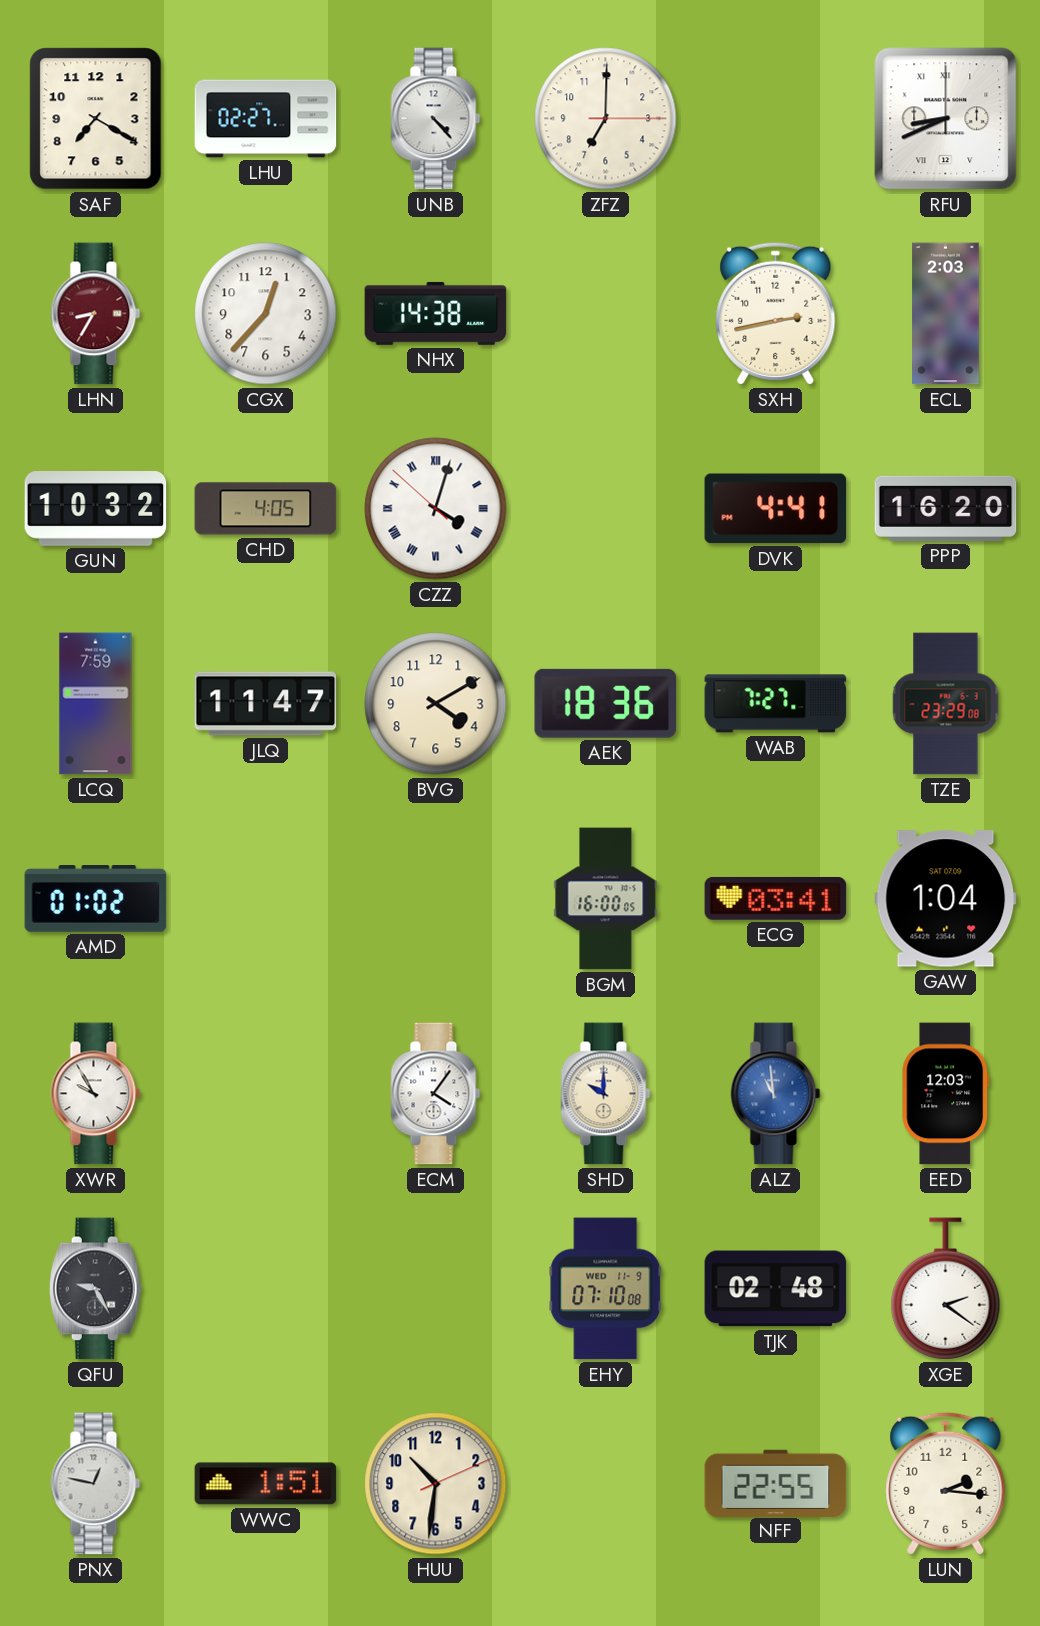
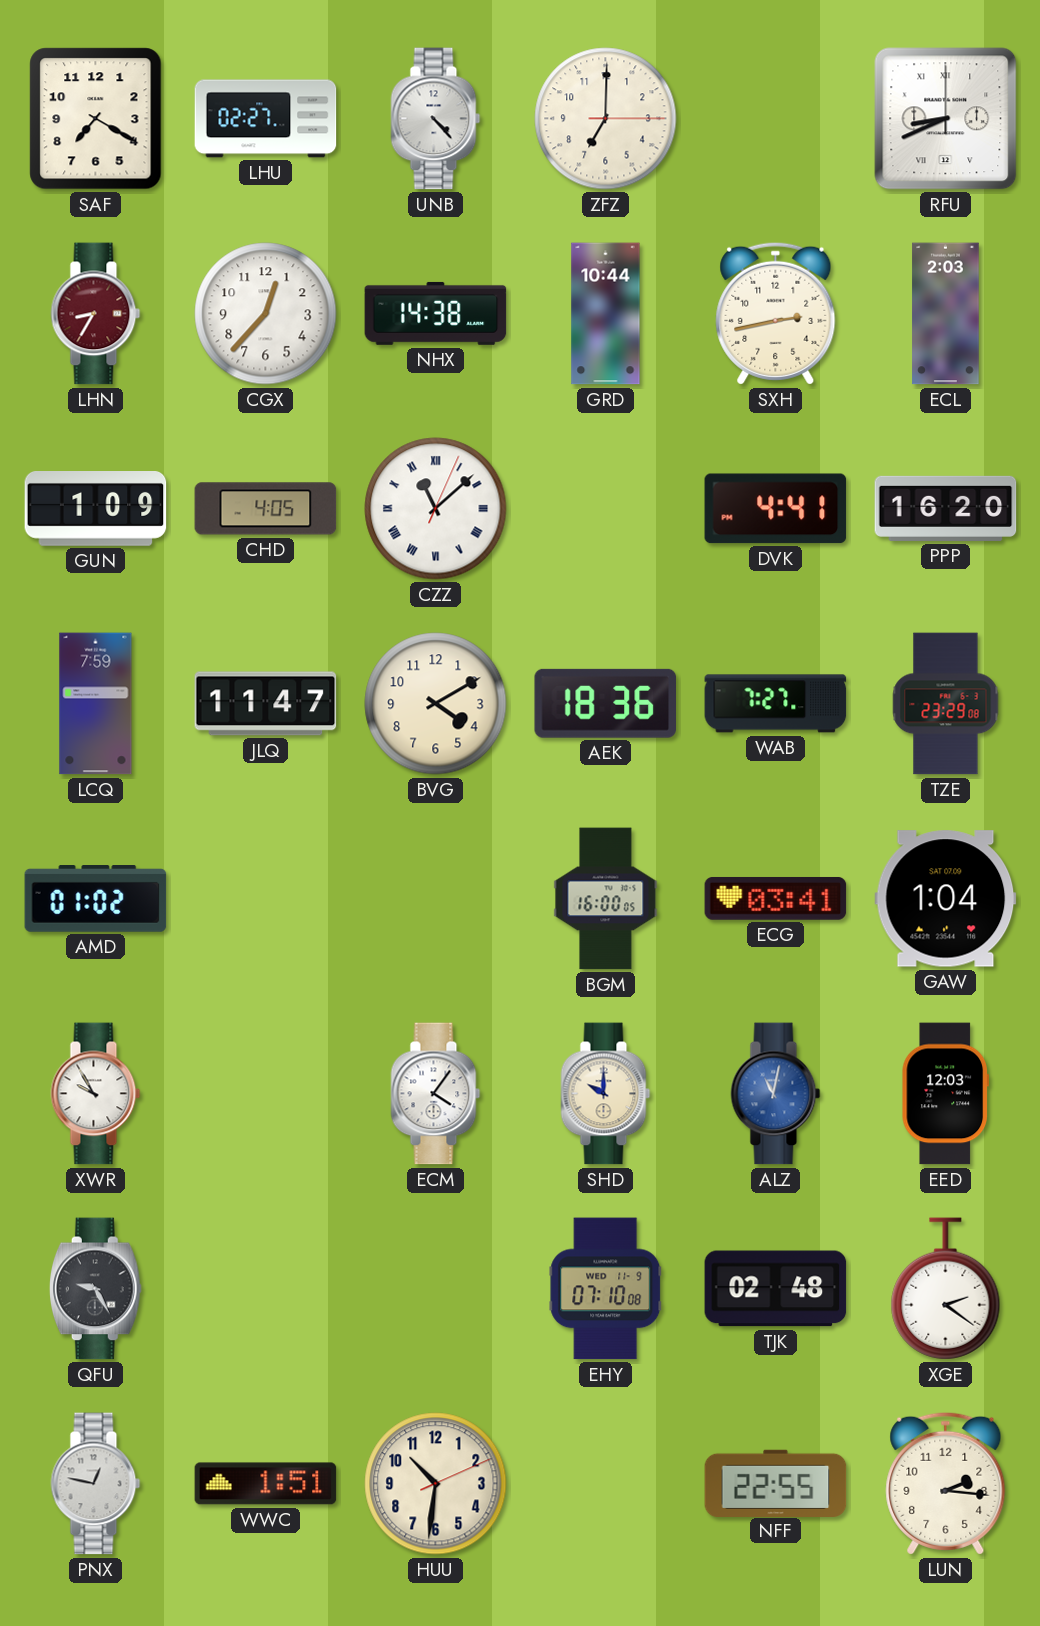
GRD: none -> 10:44
GUN: 10:32 -> 1:09
CZZ: 4:02 -> 11:08
ALZ: 10:59 -> 11:02
